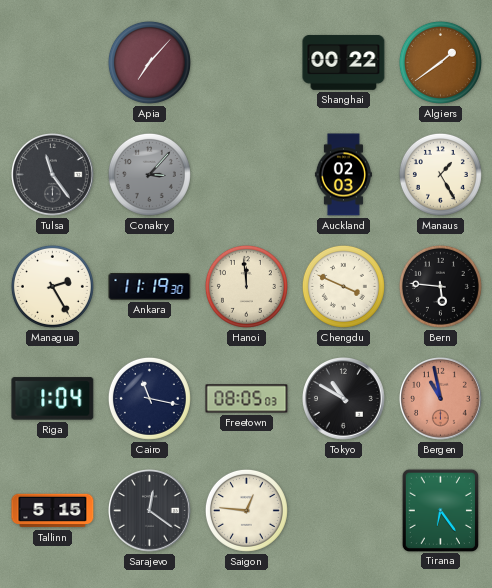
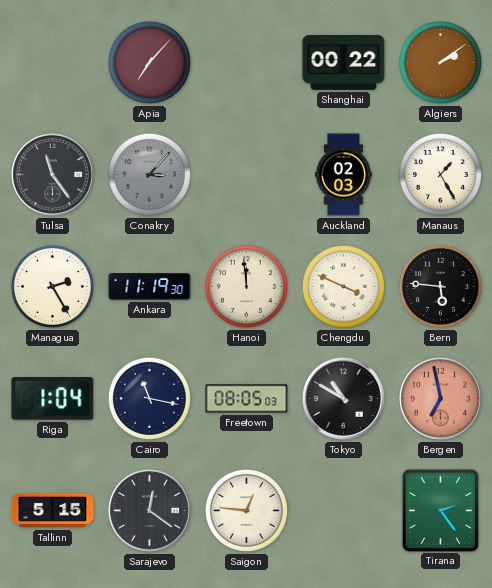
Algiers: 1:39 -> 2:09
Bergen: 10:58 -> 6:58
Tirana: 6:24 -> 2:24
